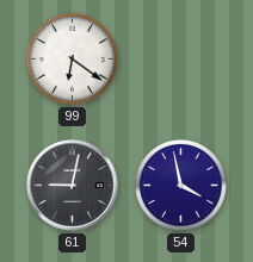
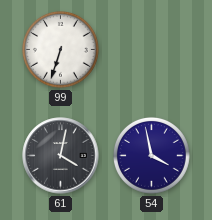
99: 6:21 -> 6:33
61: 9:02 -> 4:02
